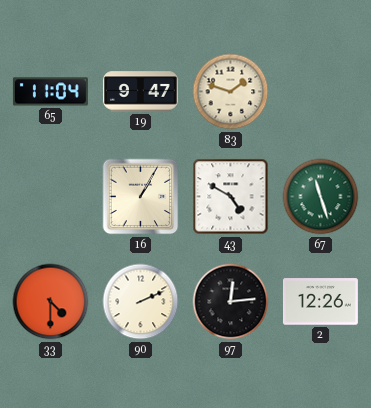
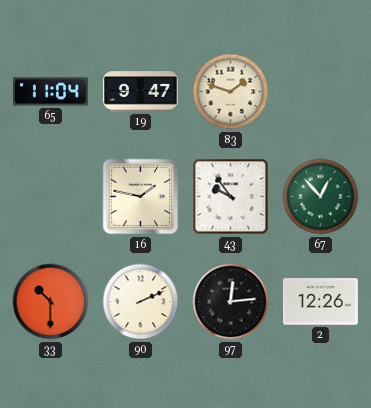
16: 1:05 -> 1:47
43: 4:50 -> 9:54
67: 11:27 -> 12:53
33: 4:30 -> 10:30
